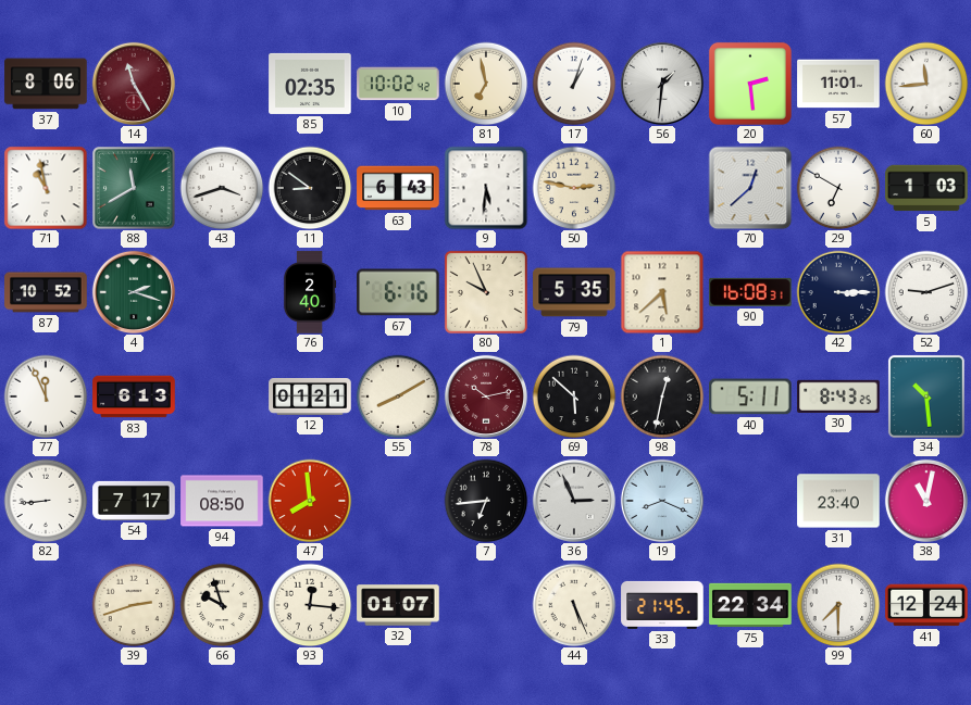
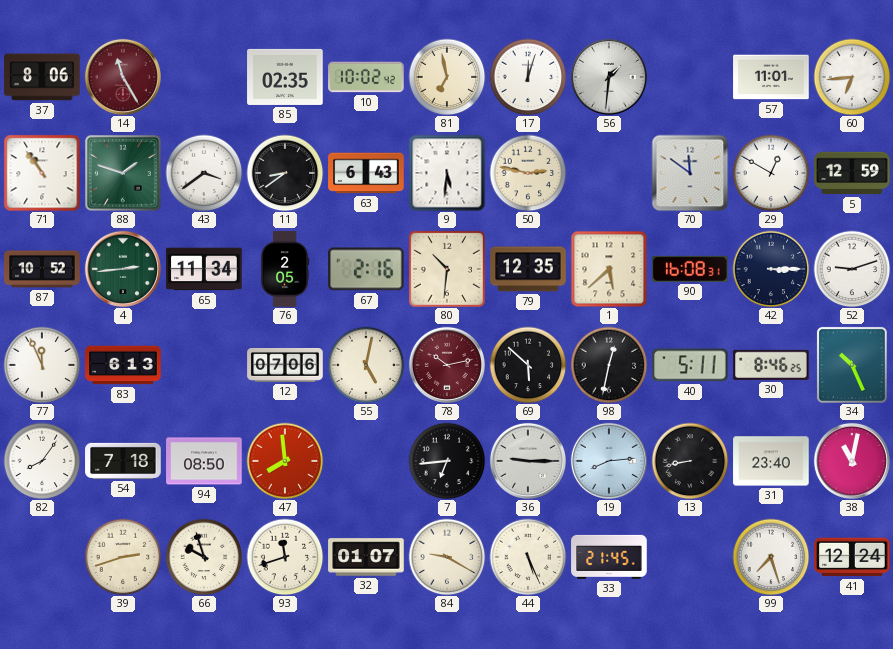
17: 1:03 -> 12:03
20: 2:29 -> none
60: 11:44 -> 6:44
71: 10:58 -> 10:54
88: 11:40 -> 1:48
43: 3:42 -> 3:39
11: 8:51 -> 8:39
70: 12:38 -> 11:51
29: 6:50 -> 12:50
5: 1:03 -> 12:59
4: 2:18 -> 2:44
65: none -> 11:34
76: 2:40 -> 2:05
67: 6:16 -> 2:16
80: 9:56 -> 10:31
79: 5:35 -> 12:35
12: 01:21 -> 07:06
55: 8:10 -> 5:02
30: 8:43 -> 8:46
34: 10:29 -> 10:26
82: 8:44 -> 8:06
54: 7:17 -> 7:18
36: 2:56 -> 9:15
19: 8:19 -> 8:14
13: none -> 8:43
93: 12:16 -> 11:42
84: none -> 9:20
75: 22:34 -> none
99: 7:30 -> 7:27
